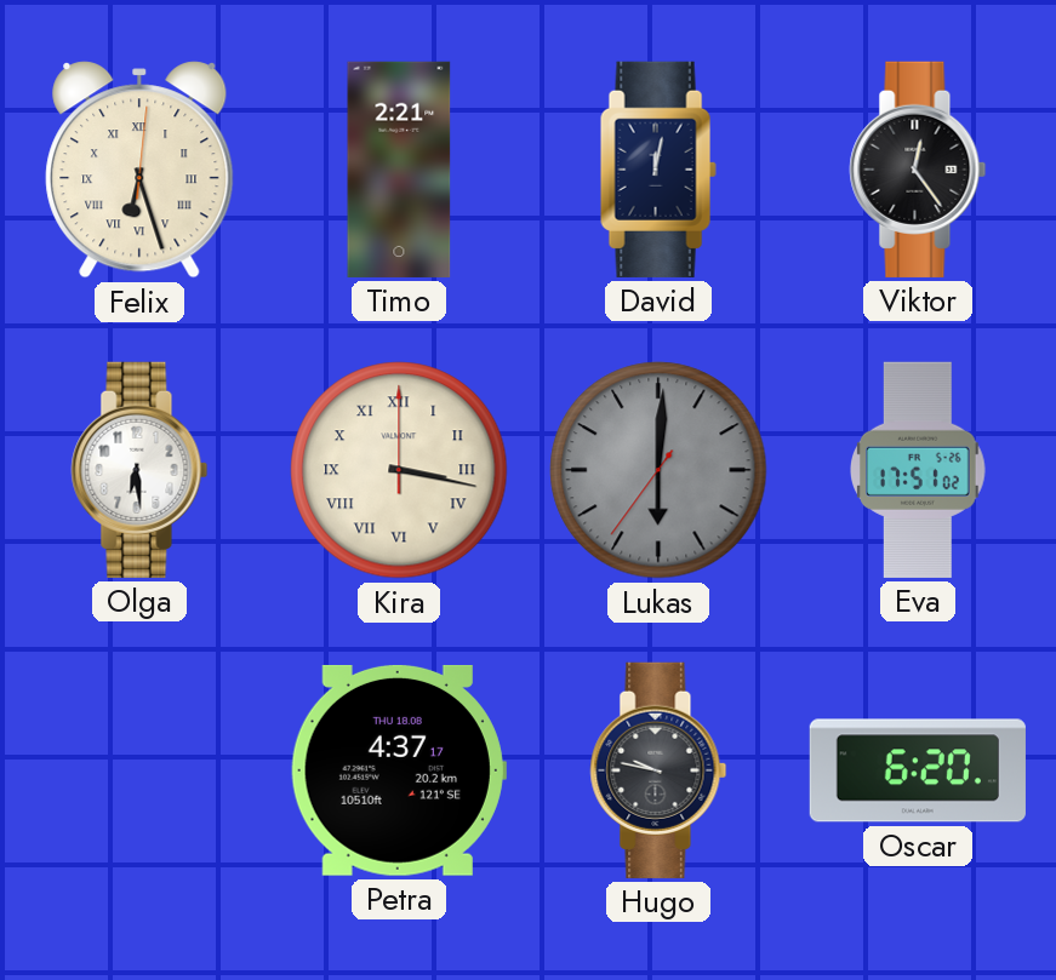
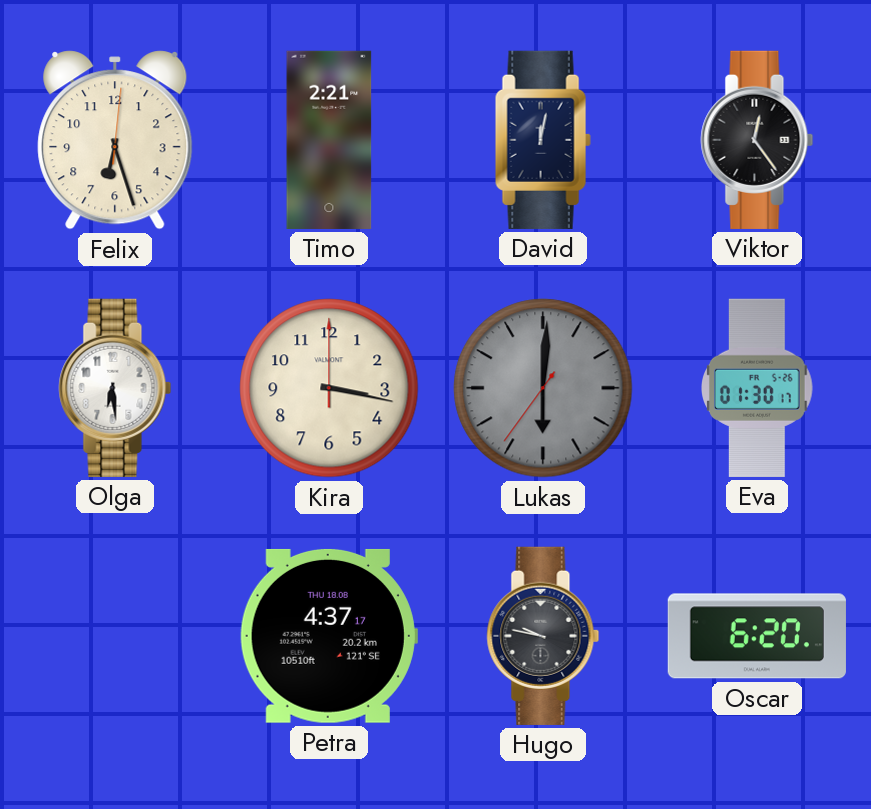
Felix numerals: Roman -> Arabic
Kira numerals: Roman -> Arabic
Eva: 17:51 -> 01:30
